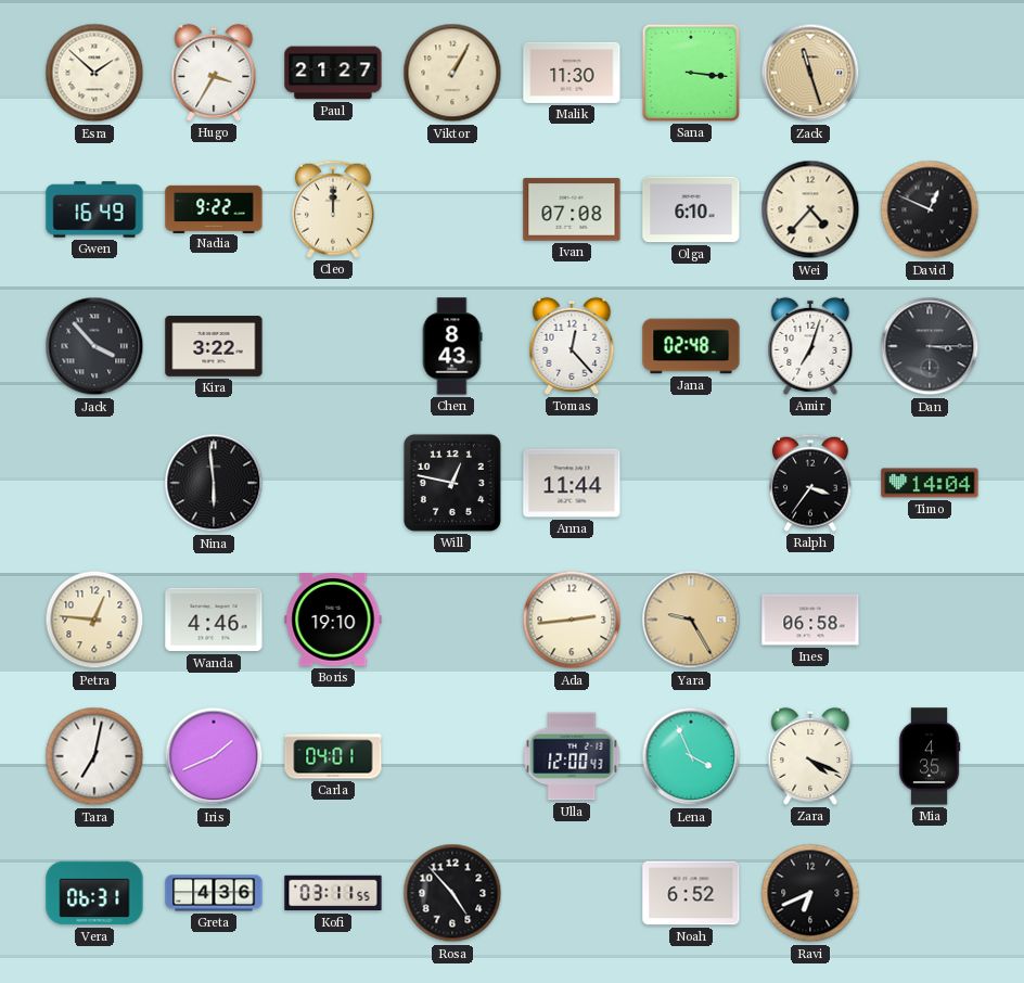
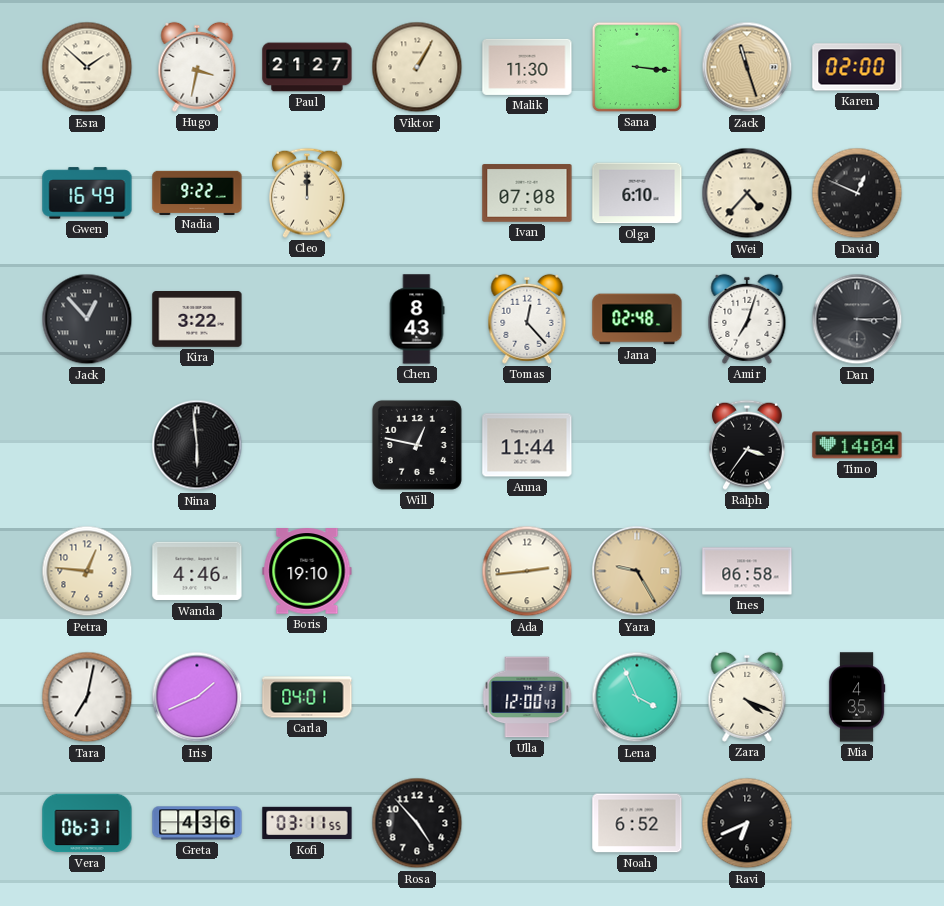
Hugo: 3:35 -> 3:32
Karen: none -> 02:00
Jack: 3:53 -> 12:53
